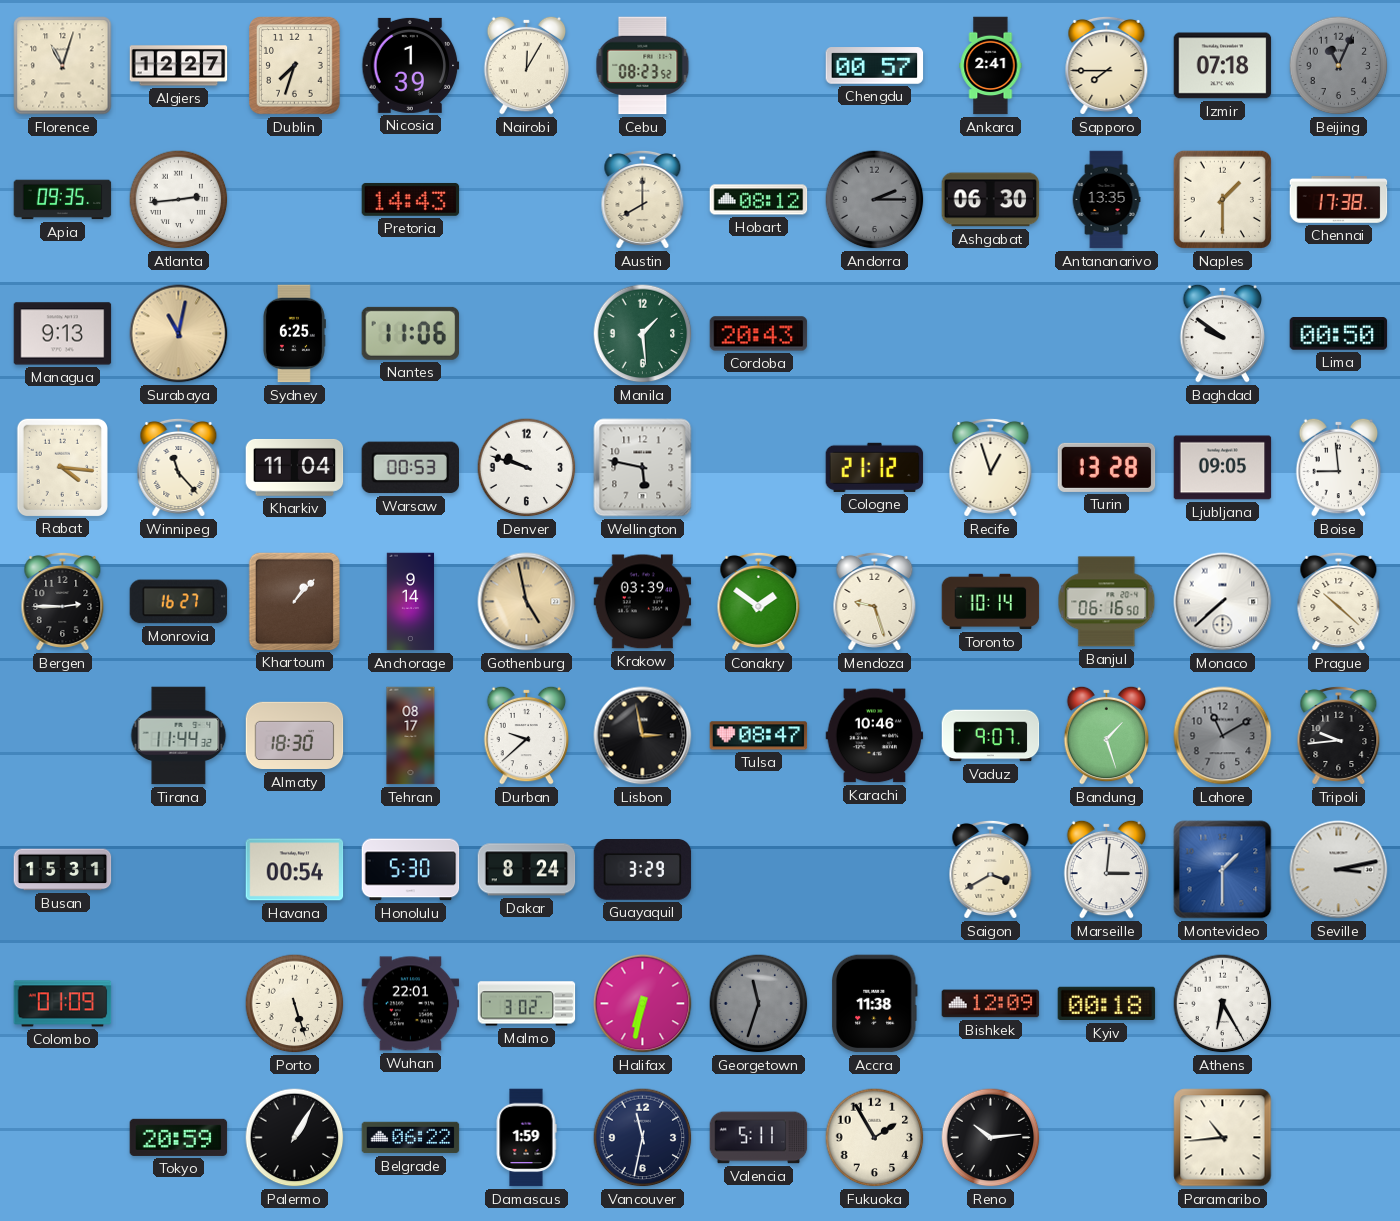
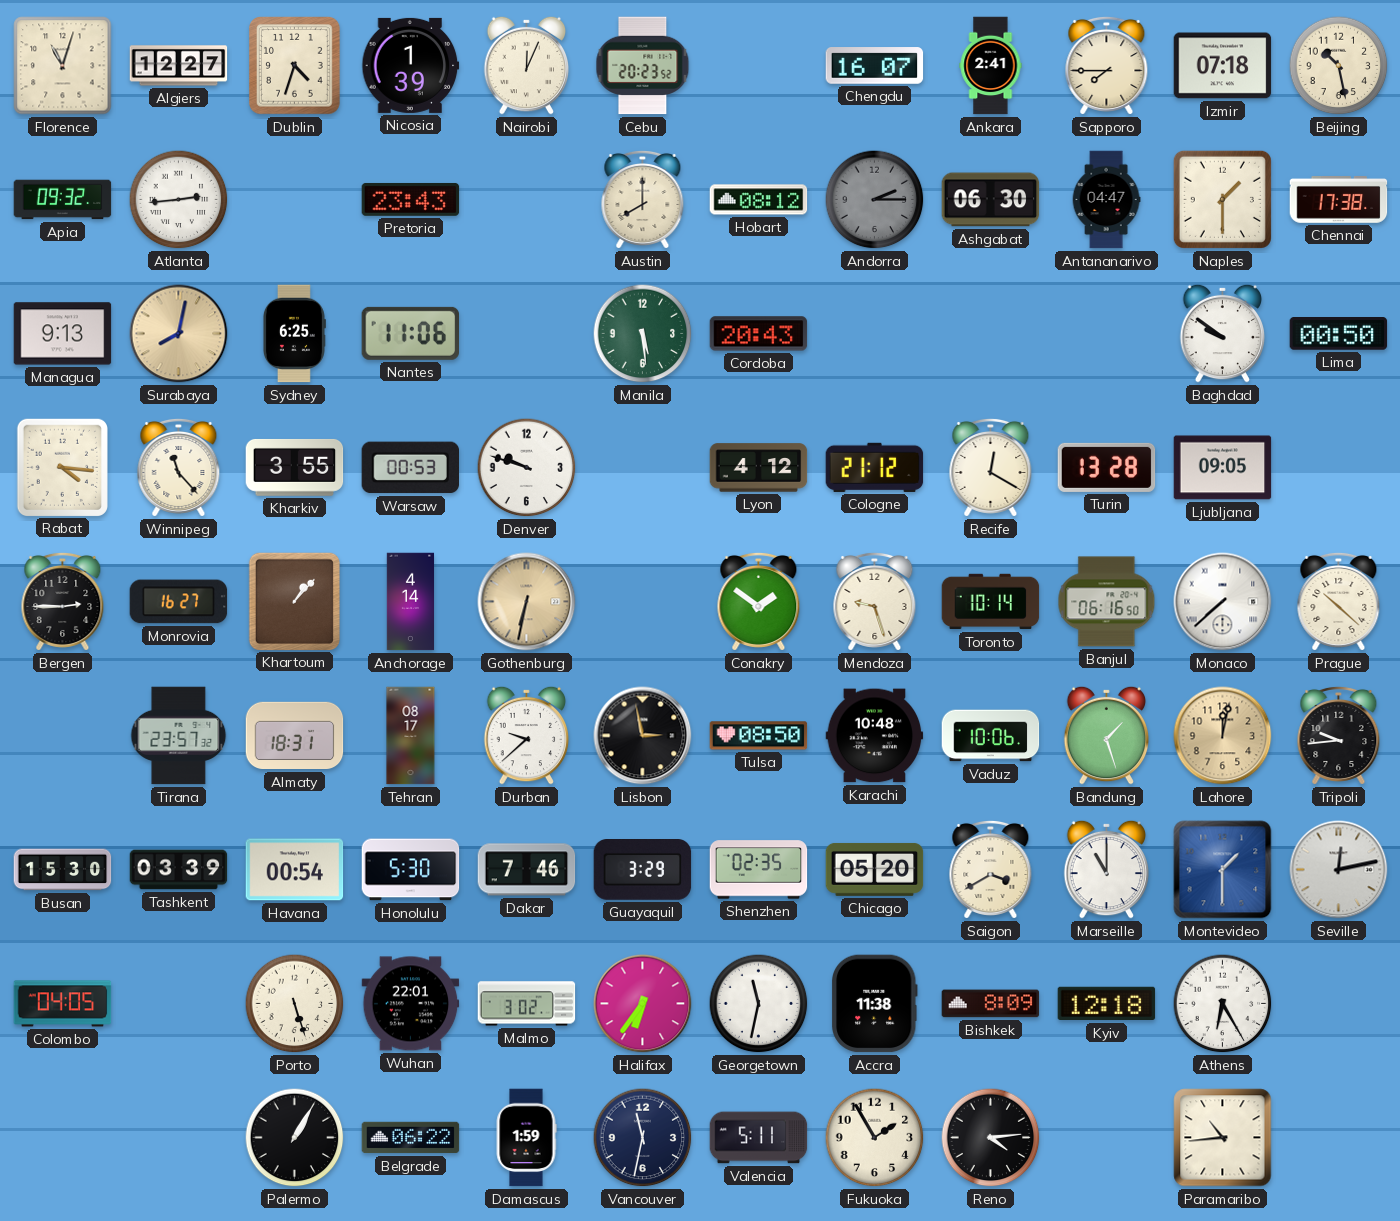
Dublin: 7:33 -> 4:33
Nairobi: 12:05 -> 12:04
Cebu: 08:23 -> 20:23
Chengdu: 00:57 -> 16:07
Beijing: 11:04 -> 10:28
Beijing dial: grey -> cream
Apia: 09:35 -> 09:32
Pretoria: 14:43 -> 23:43
Antananarivo: 13:35 -> 04:47
Surabaya: 11:02 -> 8:02
Manila: 1:29 -> 5:29
Kharkiv: 11:04 -> 3:55
Wellington: 5:47 -> none
Lyon: none -> 4:12
Recife: 12:57 -> 12:20
Boise: 8:59 -> none
Anchorage: 9:14 -> 4:14
Gothenburg: 4:58 -> 6:32
Krakow: 03:39 -> none
Tirana: 11:44 -> 23:57
Almaty: 18:30 -> 18:31
Tulsa: 08:47 -> 08:50
Karachi: 10:46 -> 10:48
Vaduz: 9:07 -> 10:06
Lahore: 11:10 -> 12:02
Lahore dial: grey -> champagne
Busan: 15:31 -> 15:30
Tashkent: none -> 03:39
Dakar: 8:24 -> 7:46
Shenzhen: none -> 02:35
Chicago: none -> 05:20
Marseille: 3:01 -> 11:00
Seville: 3:13 -> 12:13
Colombo: 01:09 -> 04:05
Halifax: 6:32 -> 6:36
Georgetown: 11:33 -> 11:32
Georgetown dial: grey -> white
Bishkek: 12:09 -> 8:09
Kyiv: 00:18 -> 12:18
Tokyo: 20:59 -> none
Reno: 10:14 -> 4:14
